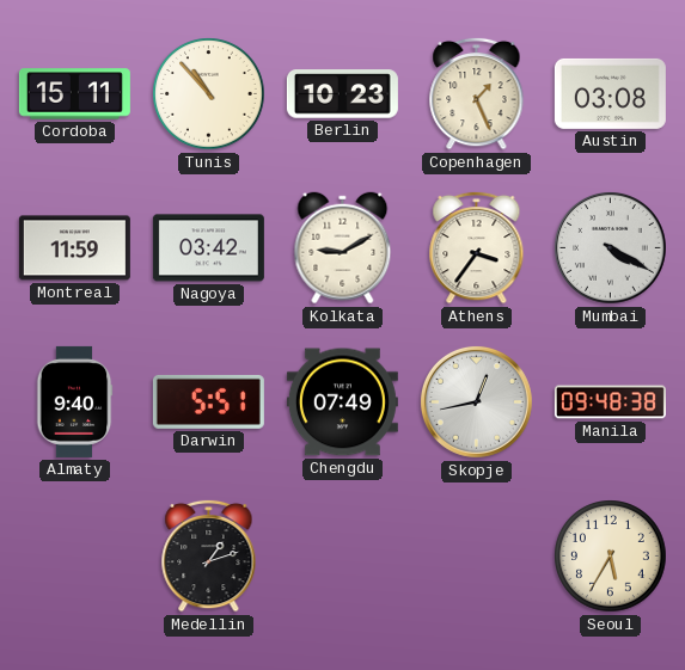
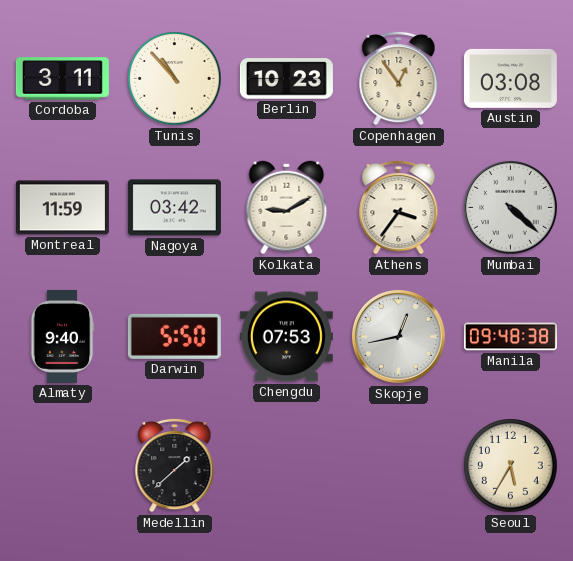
Cordoba: 15:11 -> 3:11
Copenhagen: 1:26 -> 12:54
Mumbai: 4:20 -> 4:22
Darwin: 5:51 -> 5:50
Chengdu: 07:49 -> 07:53
Medellin: 1:12 -> 1:38
